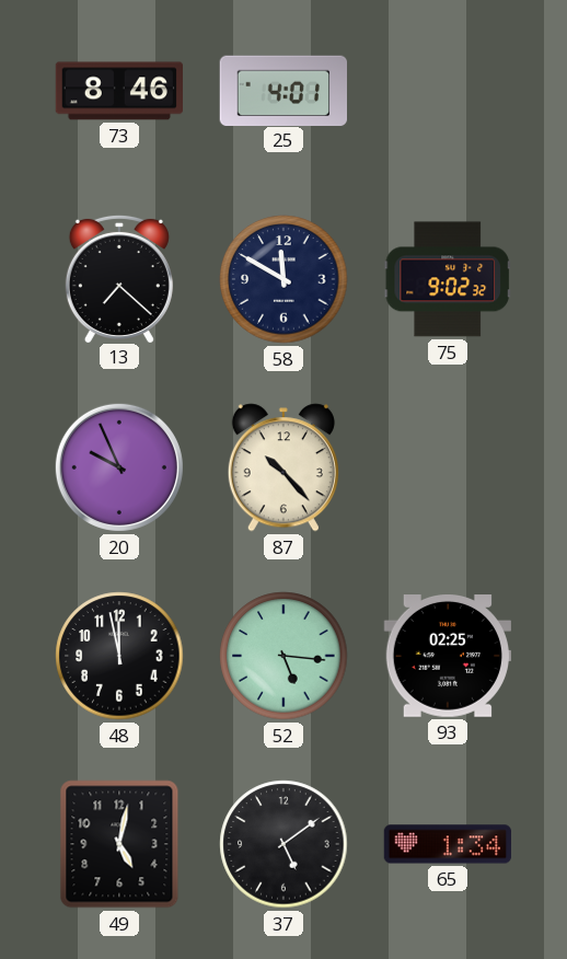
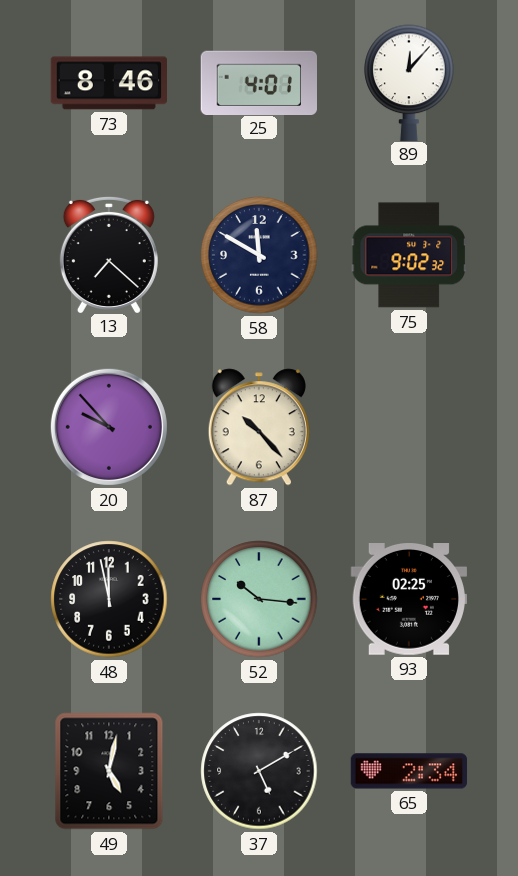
89: none -> 12:07
20: 9:56 -> 9:53
52: 5:16 -> 10:16
37: 5:09 -> 5:10
65: 1:34 -> 2:34
